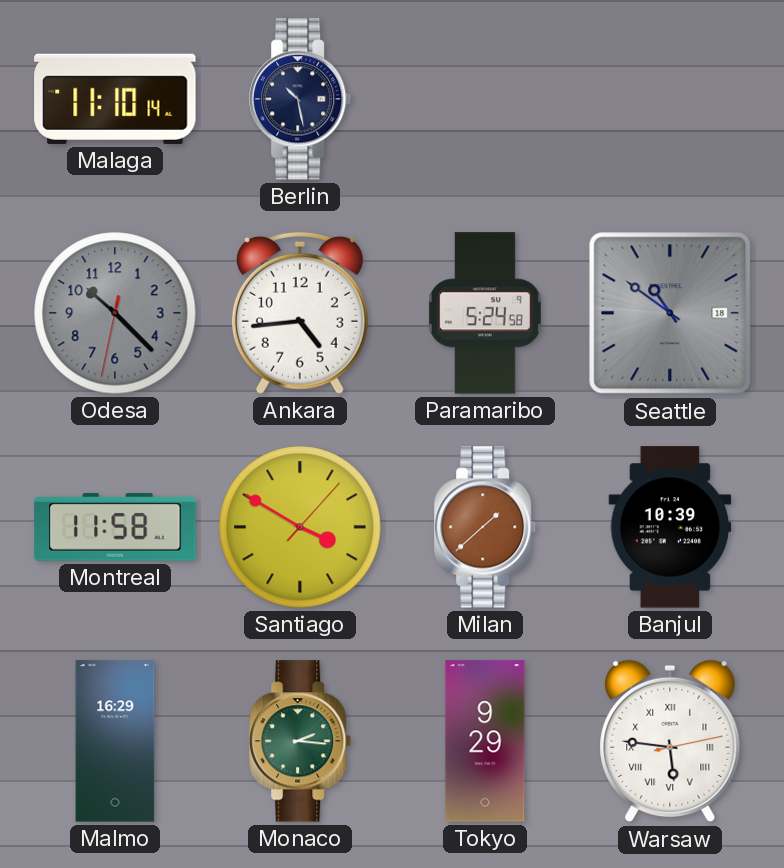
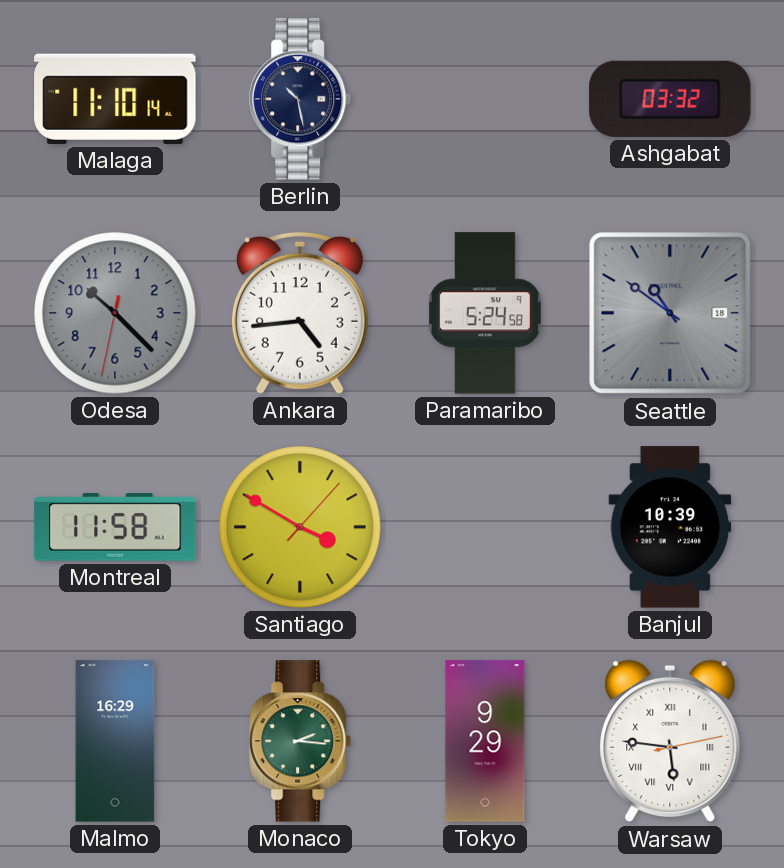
Ashgabat: none -> 03:32
Milan: 1:38 -> none
